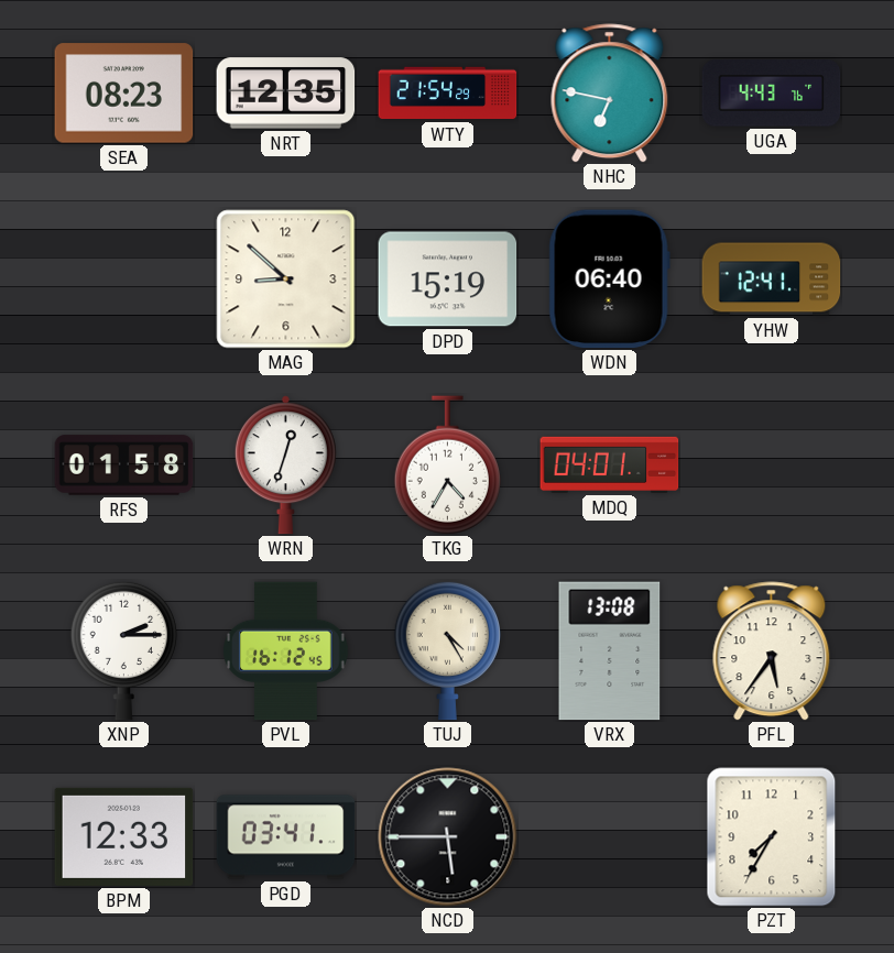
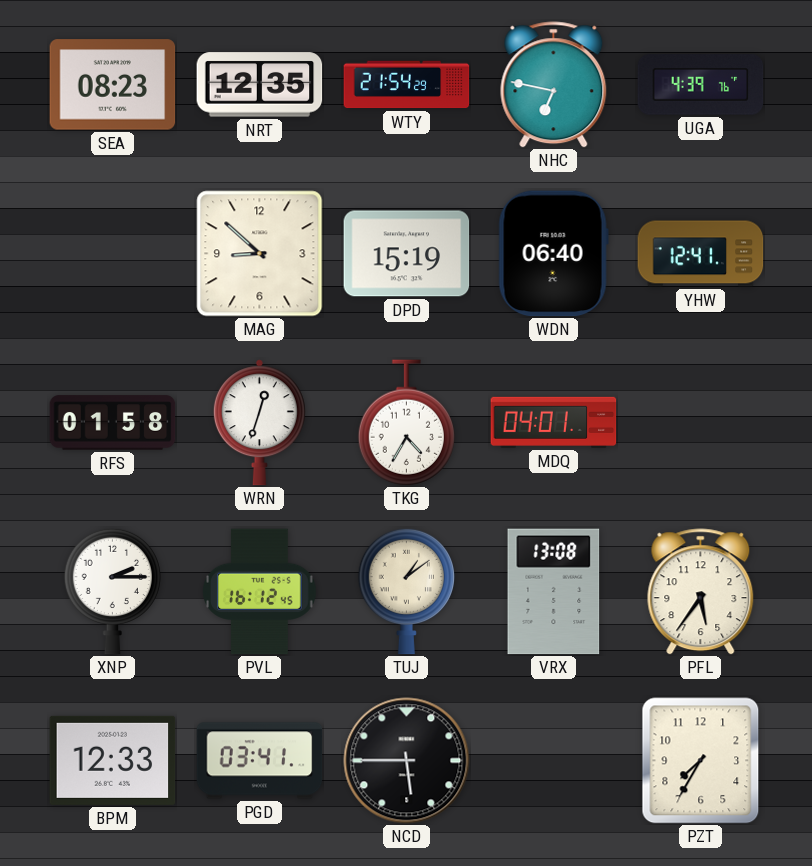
UGA: 4:43 -> 4:39
TUJ: 4:25 -> 1:09
